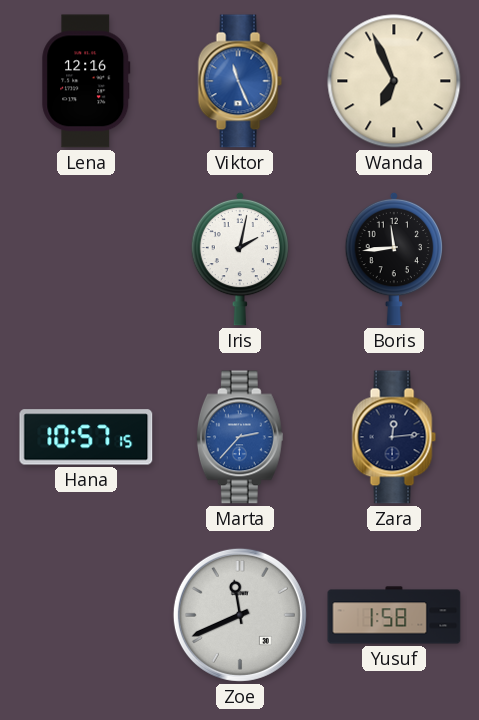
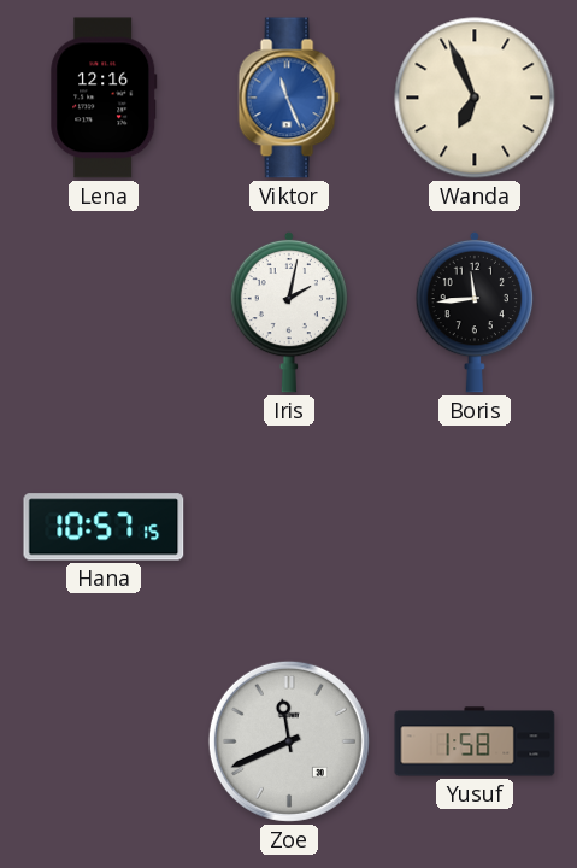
Marta: 2:37 -> none
Zara: 12:14 -> none
